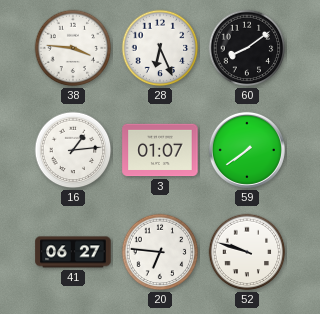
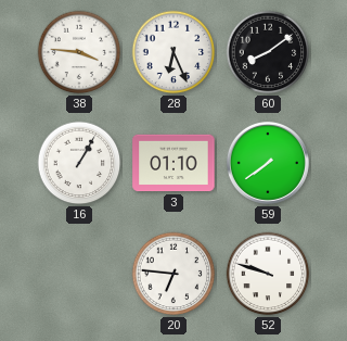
16: 1:14 -> 1:05
3: 01:07 -> 01:10
41: 06:27 -> none
